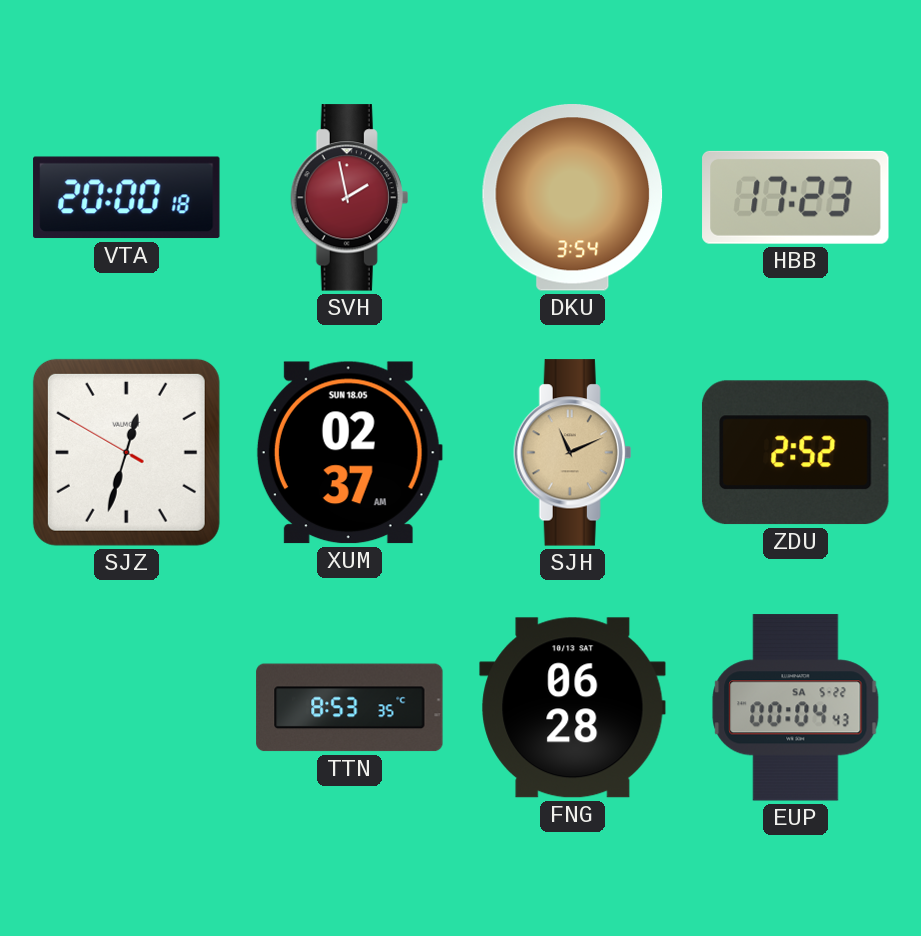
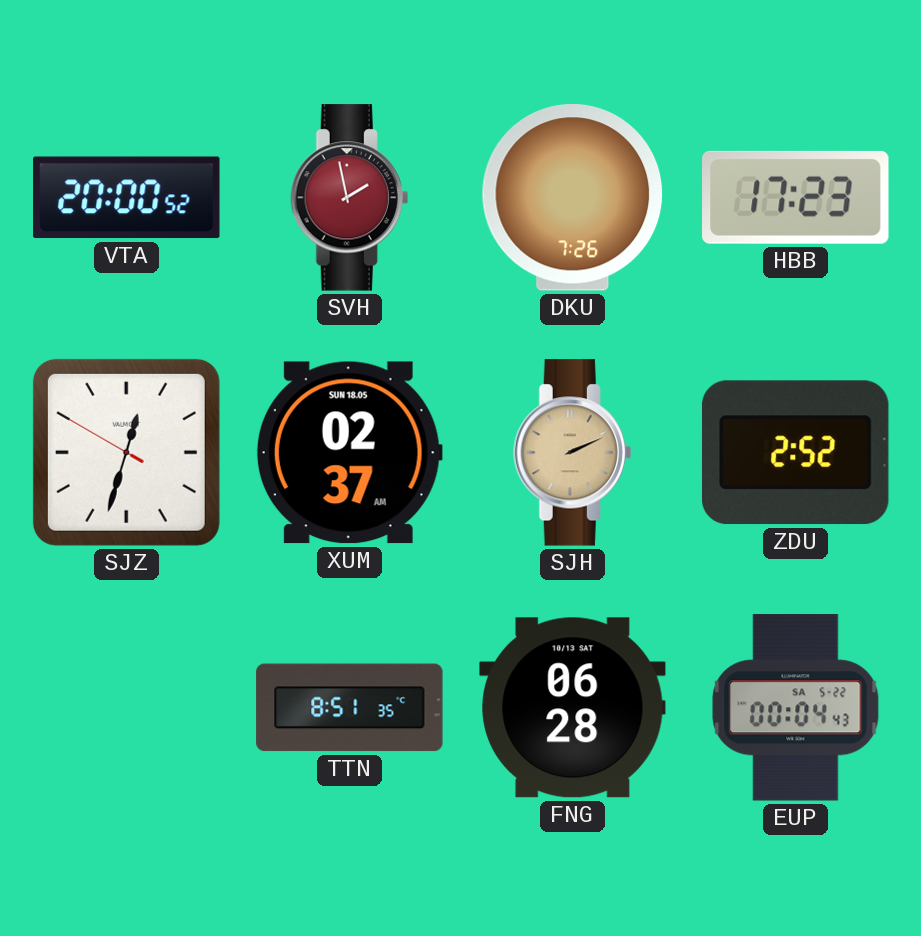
VTA: 20:00:18 -> 20:00:52
DKU: 3:54 -> 7:26
SJH: 11:11 -> 2:11
TTN: 8:53 -> 8:51
